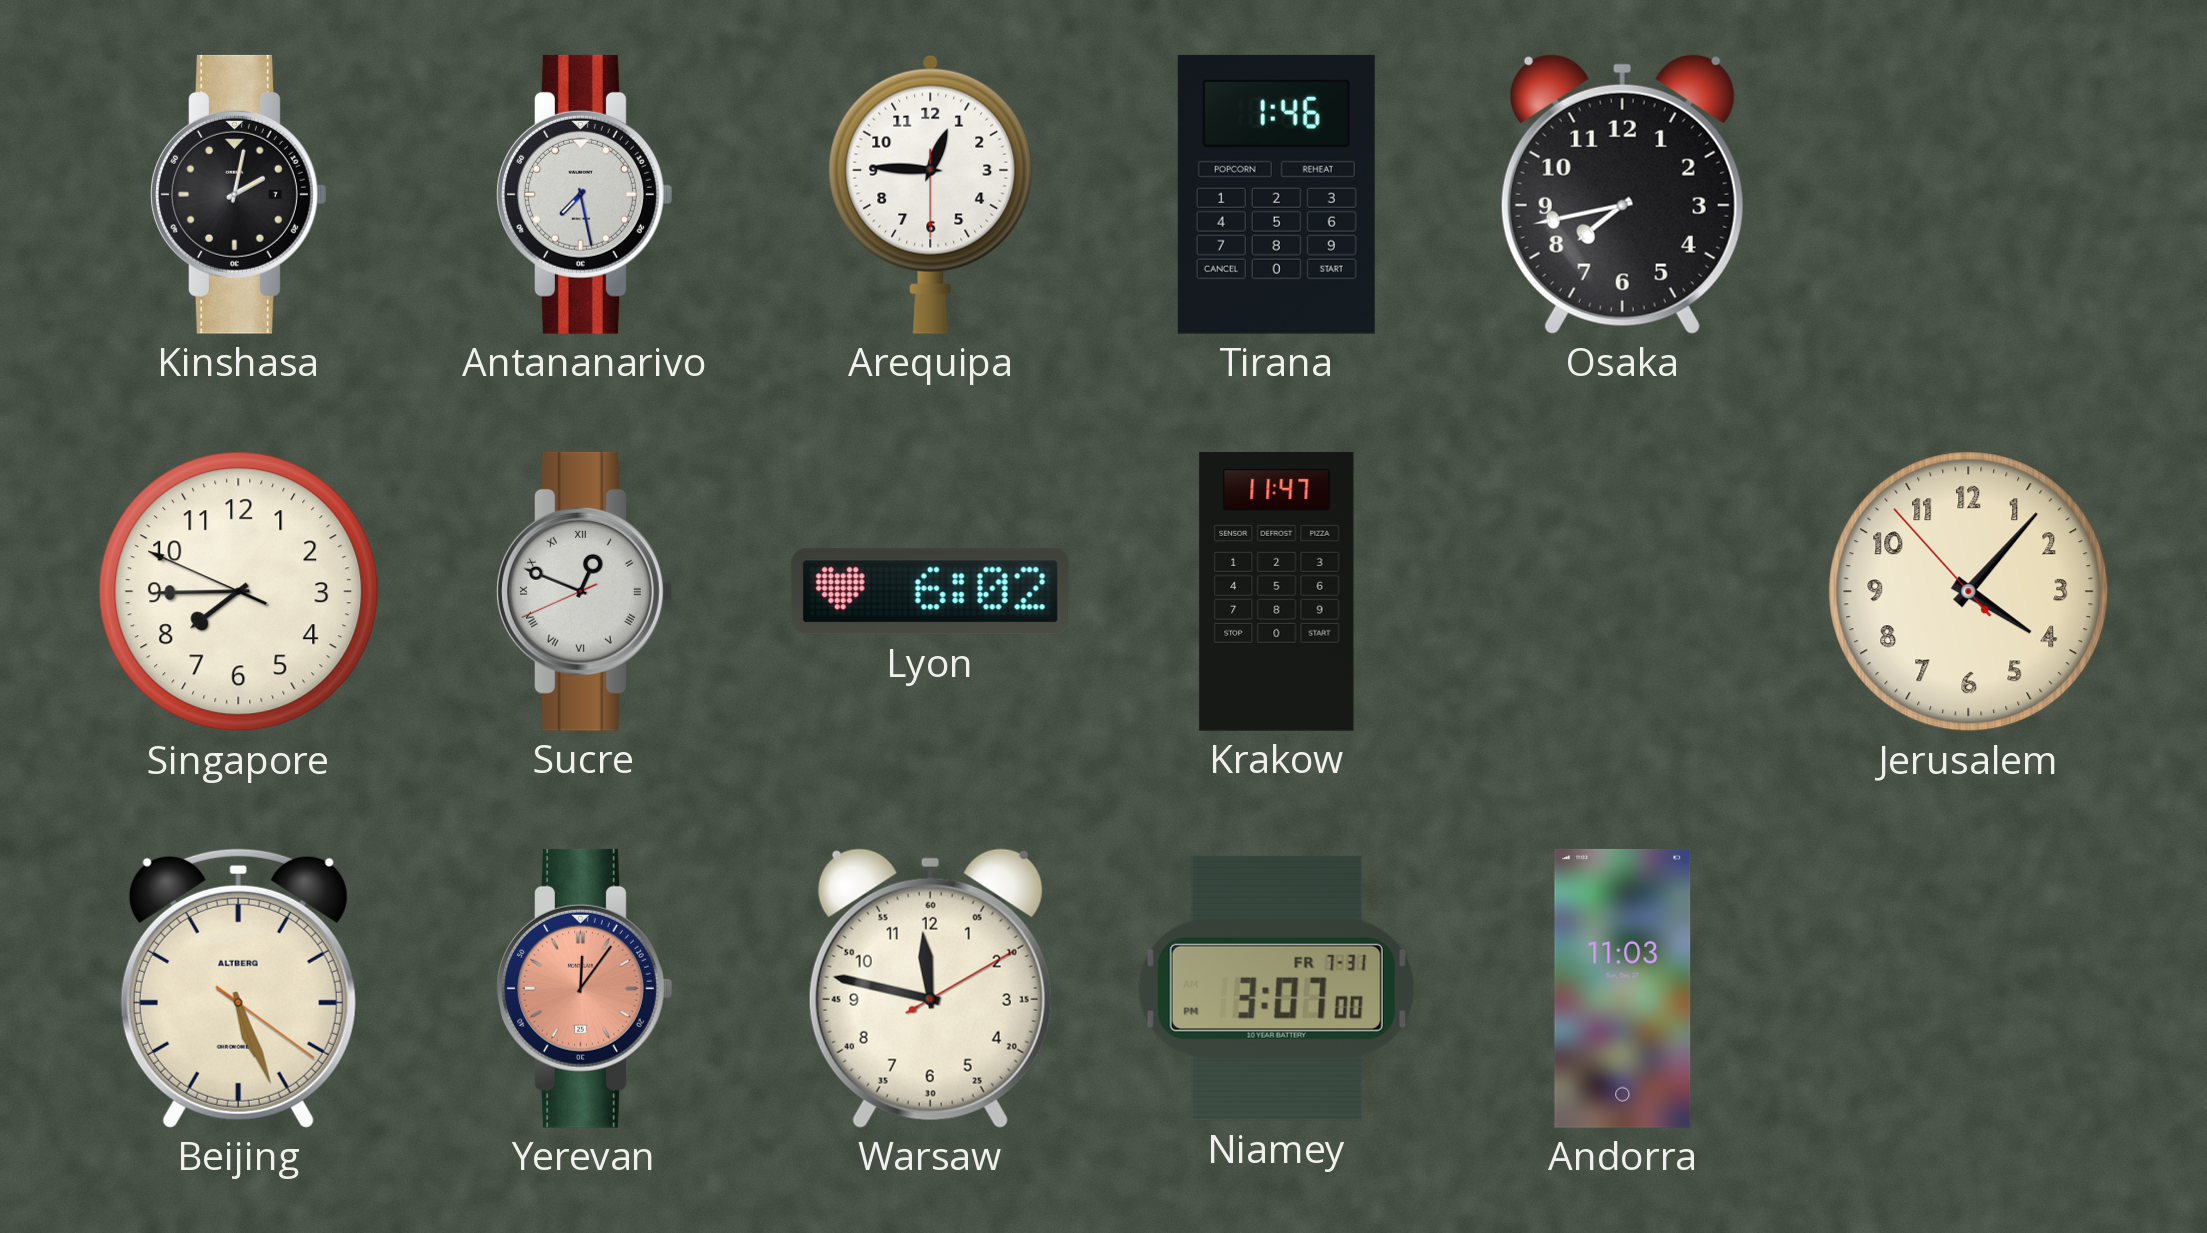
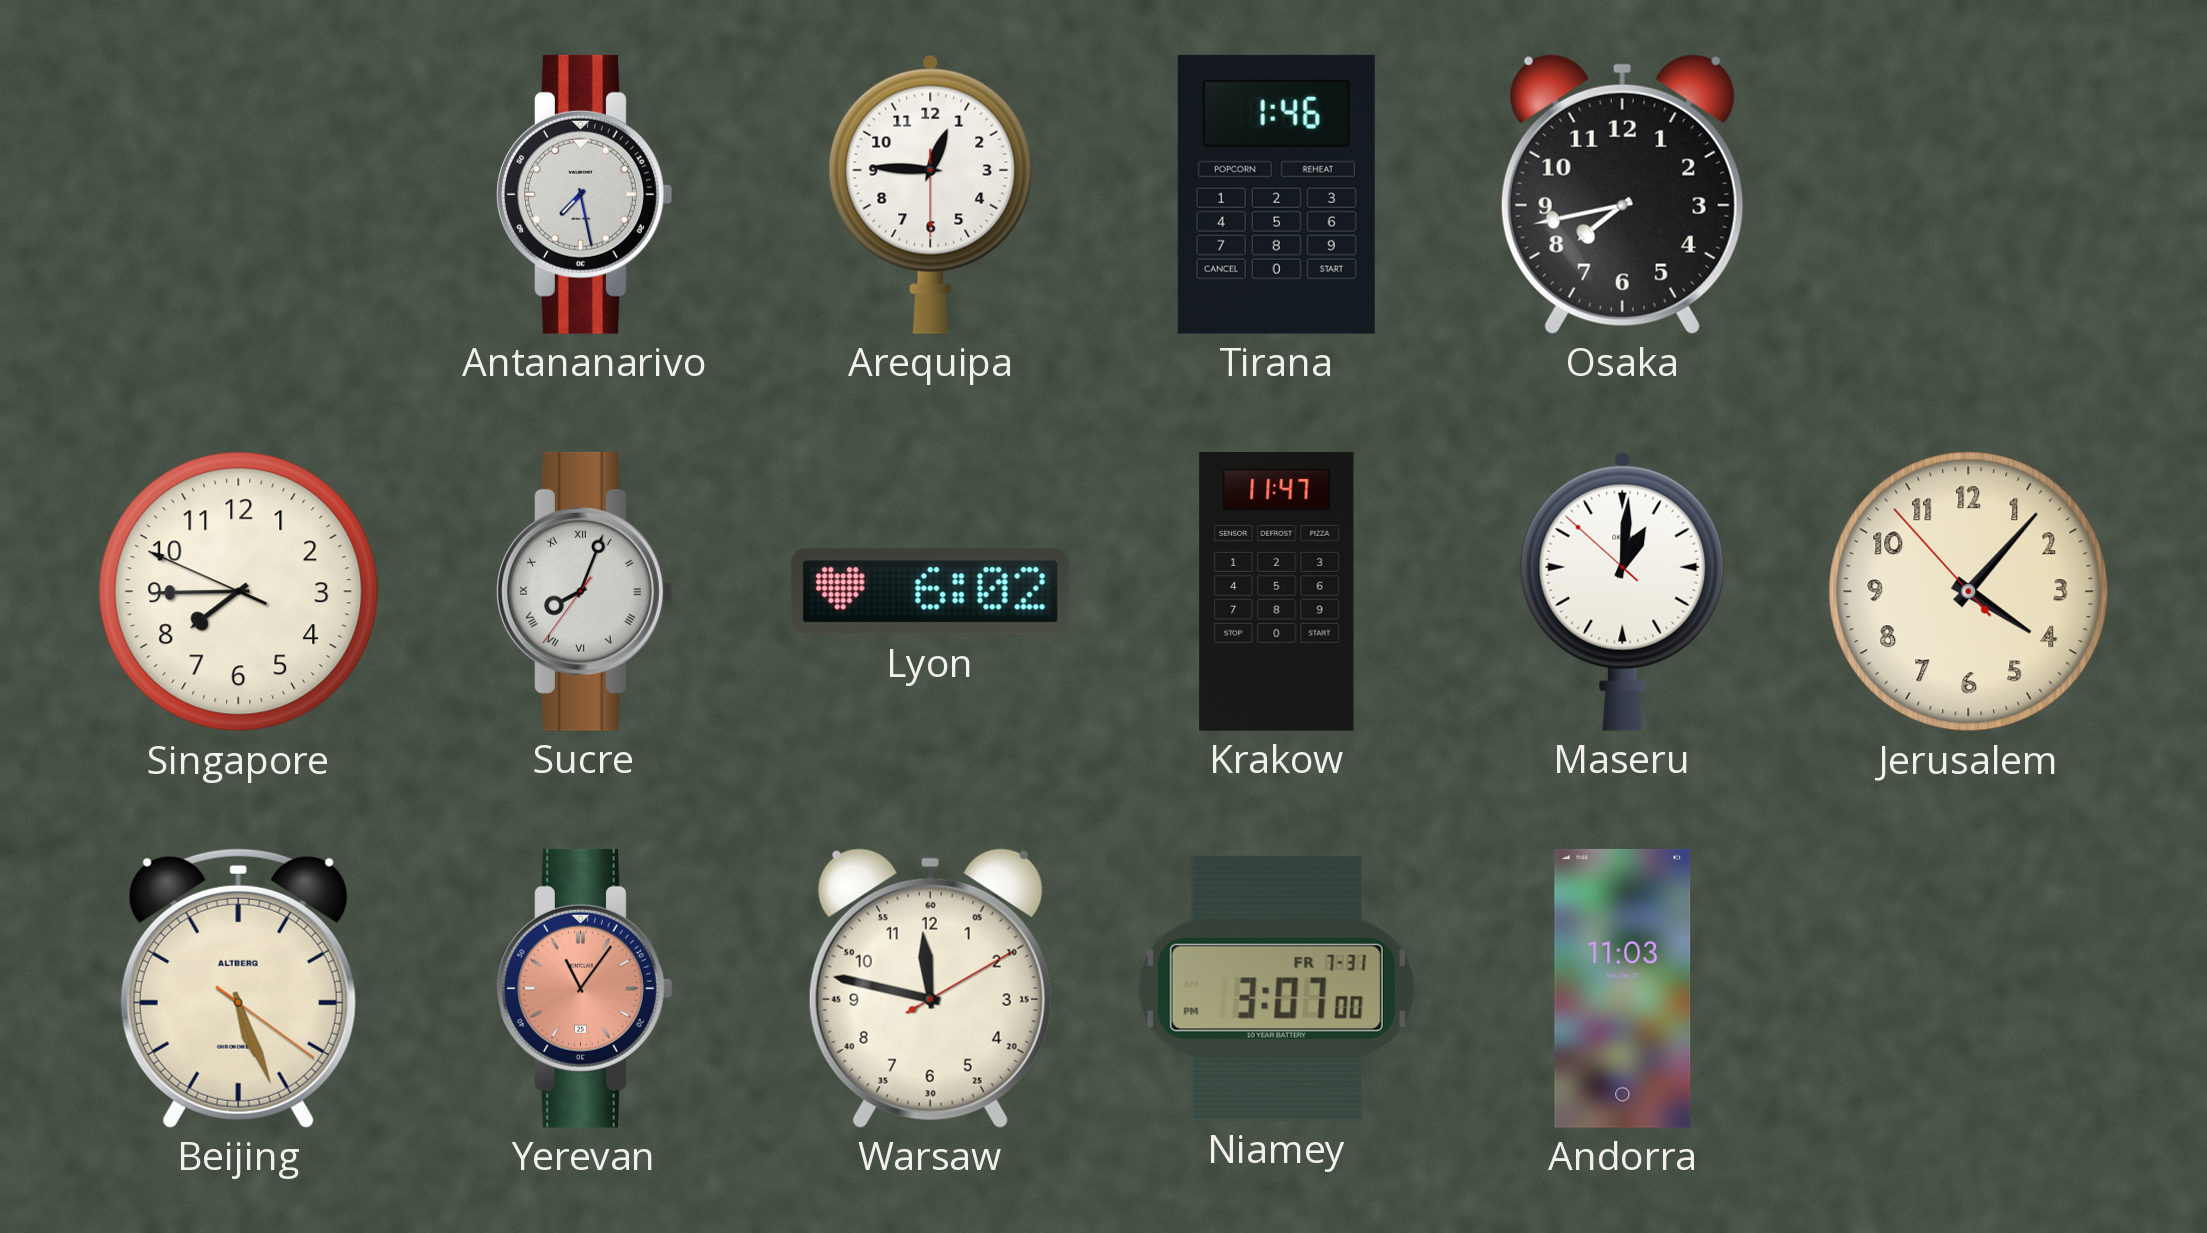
Kinshasa: 2:02 -> none
Sucre: 12:48 -> 8:03
Maseru: none -> 1:00
Yerevan: 12:06 -> 11:06
